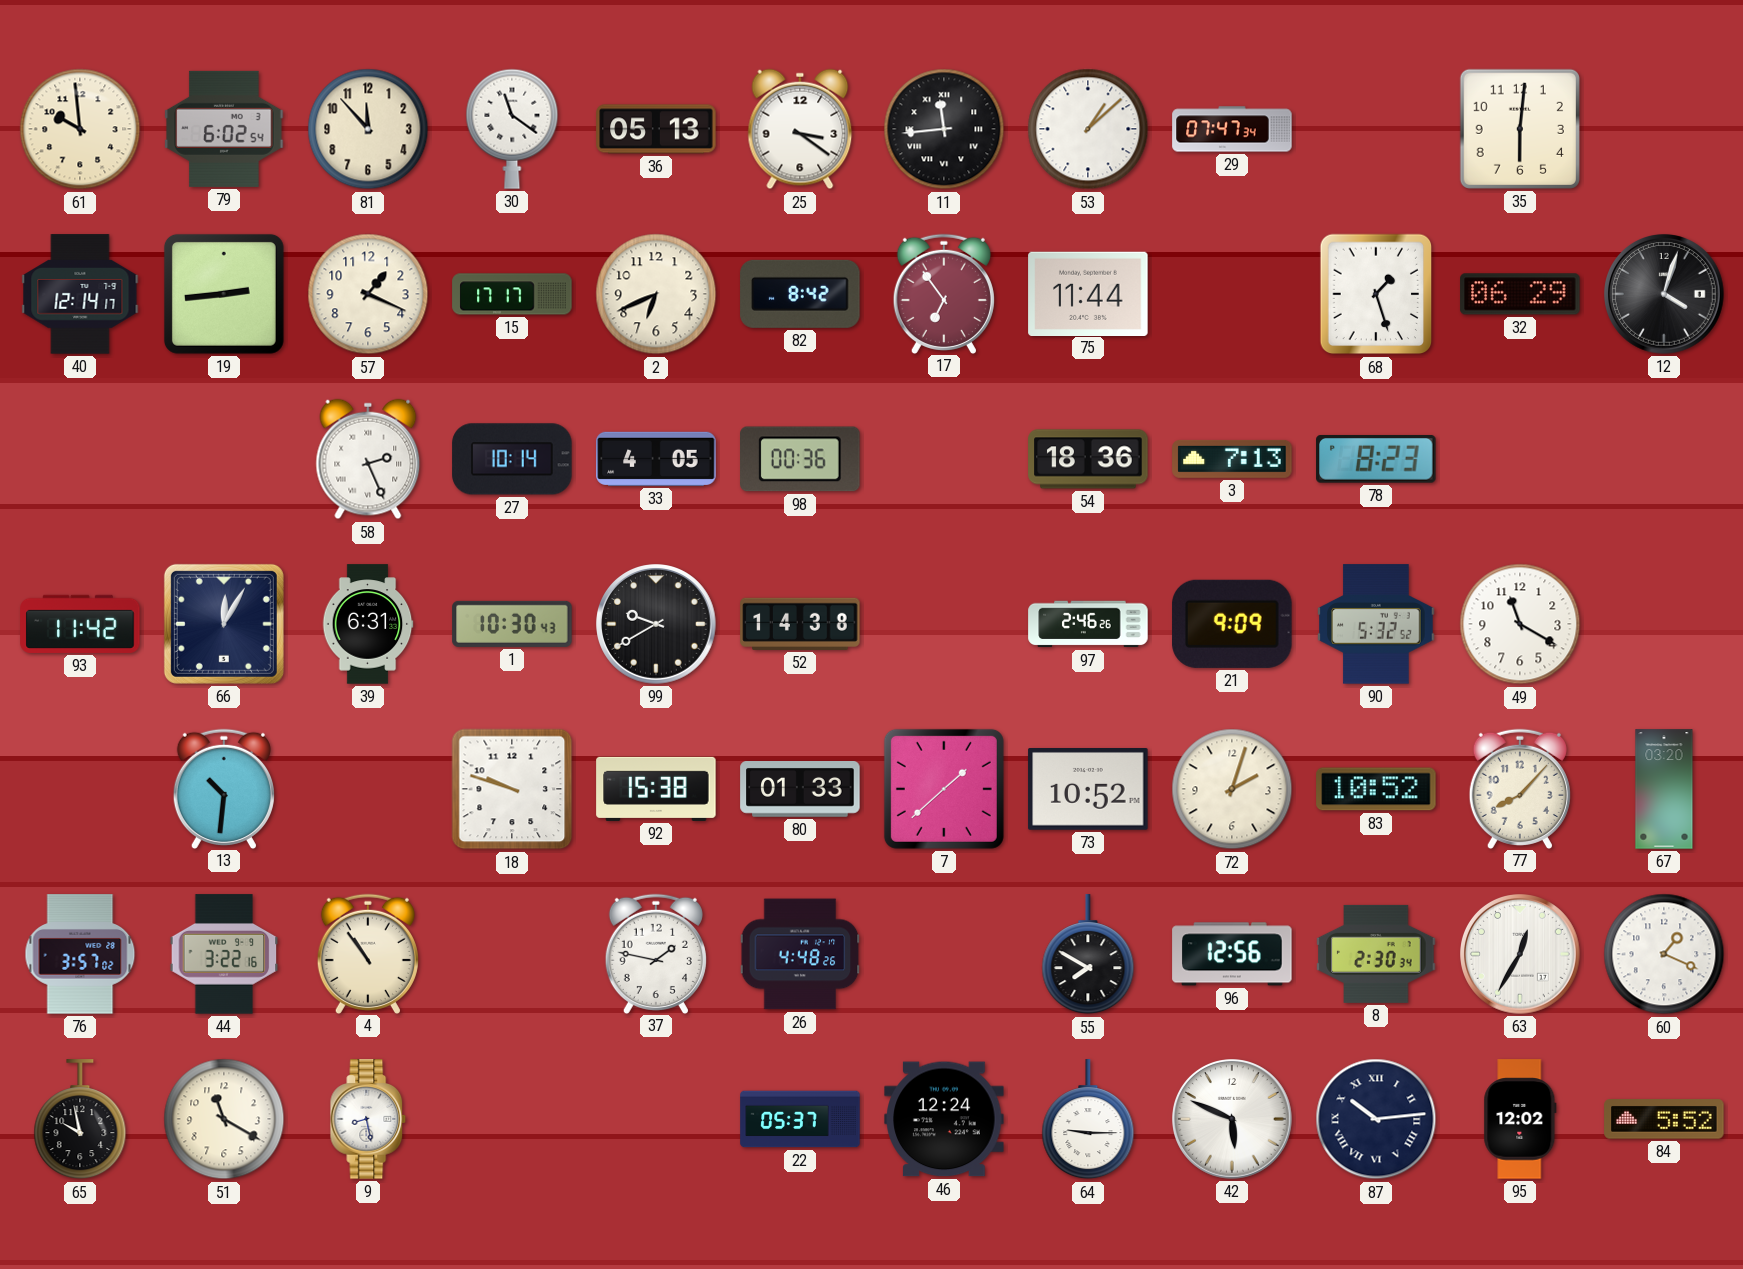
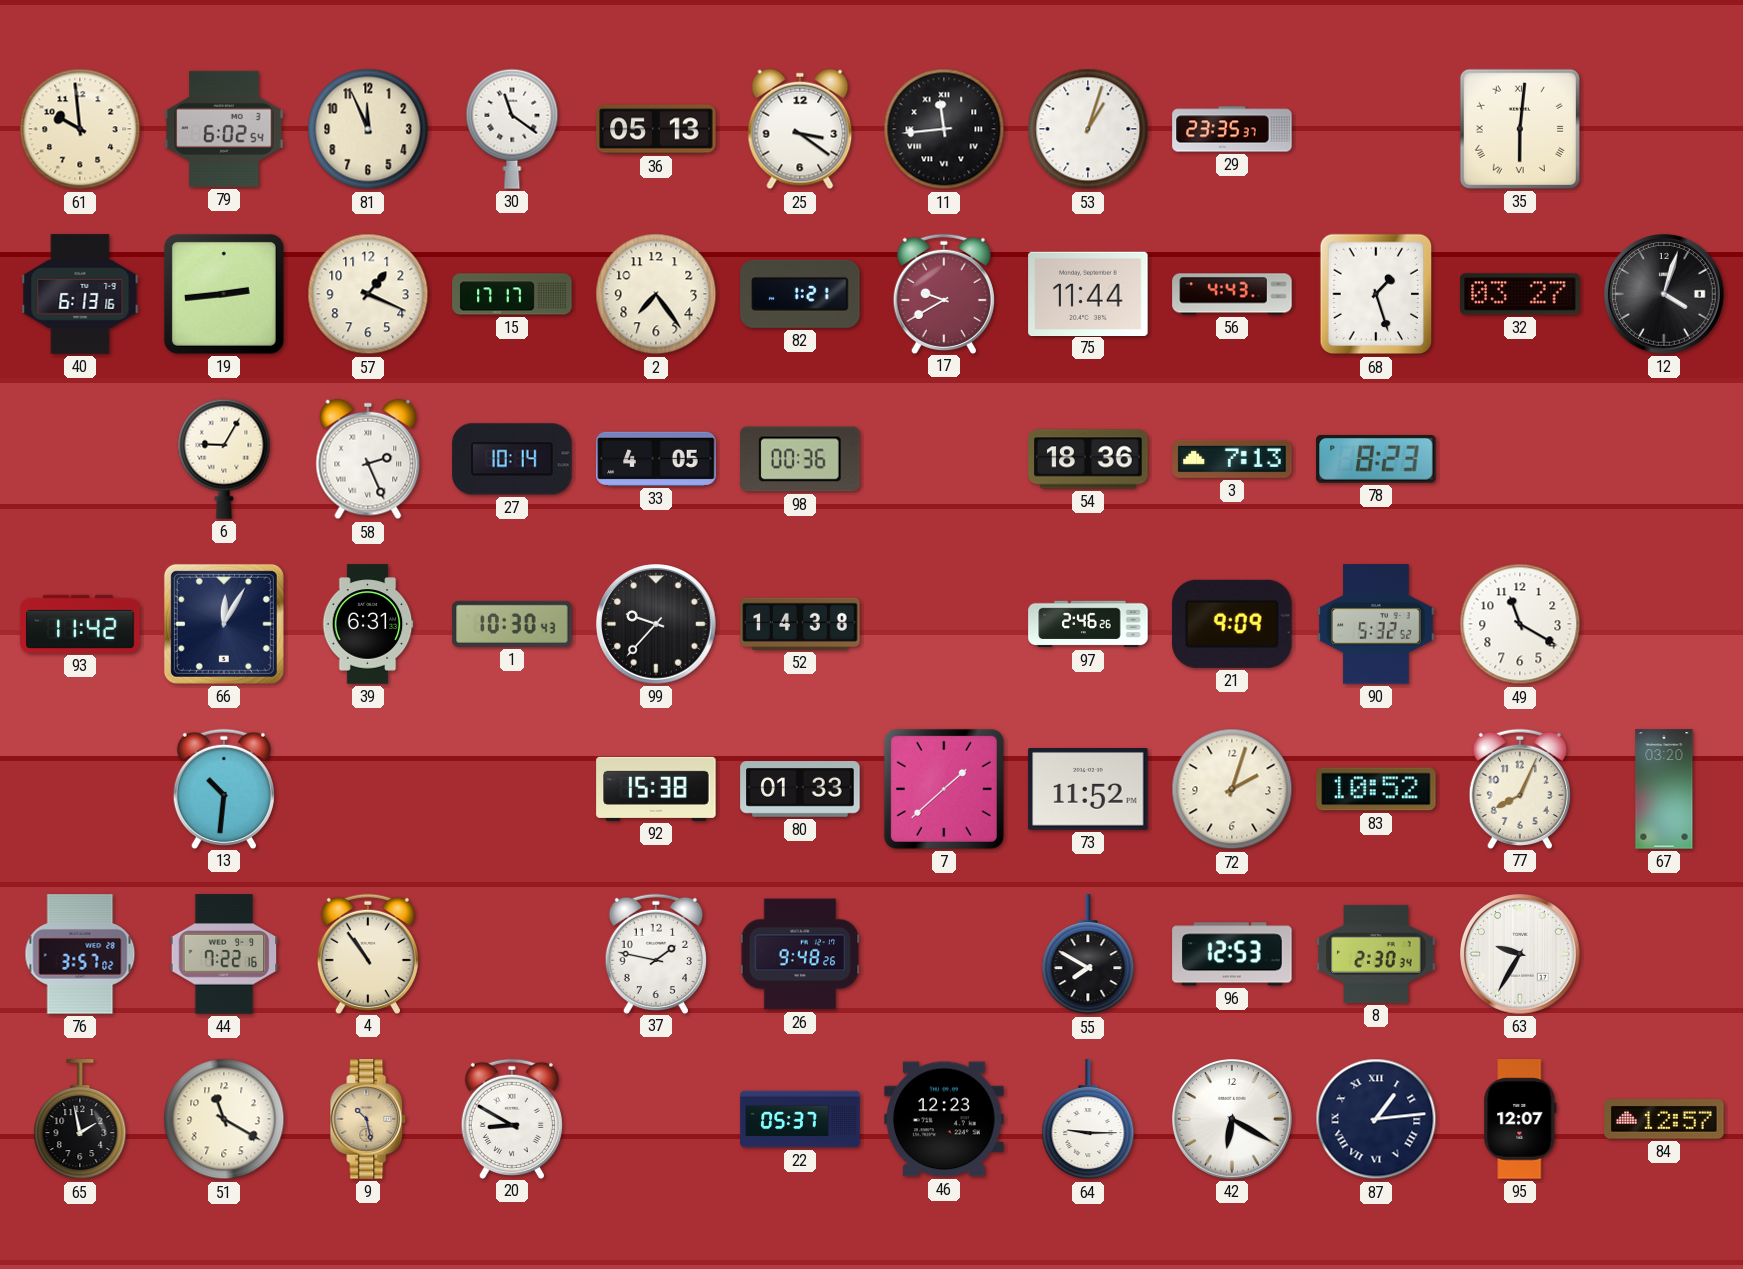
81: 11:53 -> 11:56
53: 1:08 -> 1:03
29: 07:47 -> 23:35
35 numerals: Arabic -> Roman
40: 12:14 -> 6:13
2: 6:41 -> 7:24
82: 8:42 -> 1:21
17: 6:54 -> 9:40
56: none -> 4:43
32: 06:29 -> 03:27
6: none -> 9:05
99: 9:40 -> 9:37
18: 9:48 -> none
73: 10:52 -> 11:52
77: 8:07 -> 8:04
44: 3:22 -> 7:22
26: 4:48 -> 9:48
96: 12:56 -> 12:53
63: 12:35 -> 9:35
60: 1:19 -> none
65: 9:58 -> 1:58
9: 8:28 -> 10:28
9 dial: white -> champagne
20: none -> 8:50
46: 12:24 -> 12:23
42: 5:49 -> 6:20
87: 10:14 -> 1:14
95: 12:02 -> 12:07
84: 5:52 -> 12:57
